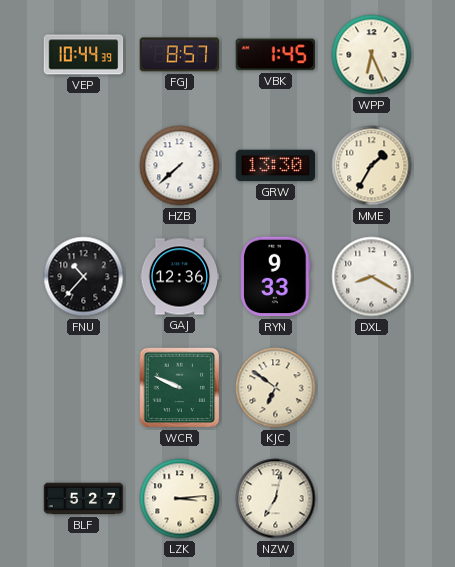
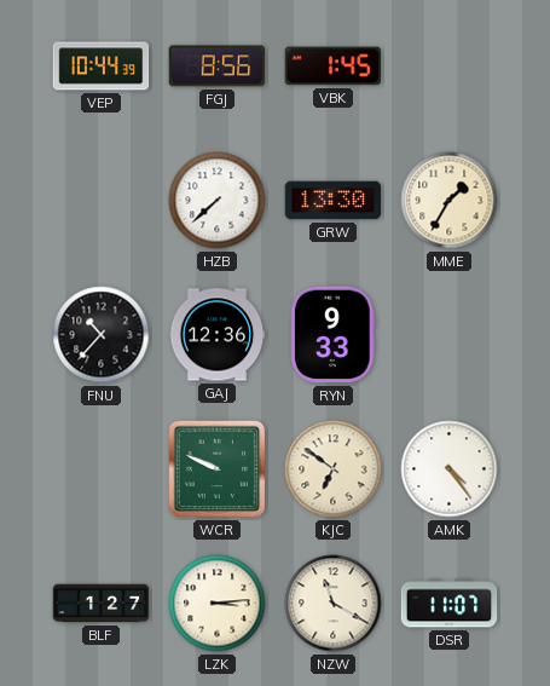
FGJ: 8:57 -> 8:56
WPP: 6:26 -> none
DXL: 8:20 -> none
AMK: none -> 4:24
BLF: 5:27 -> 1:27
NZW: 7:02 -> 11:20
DSR: none -> 11:07
